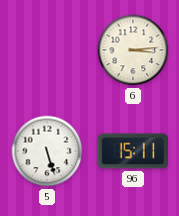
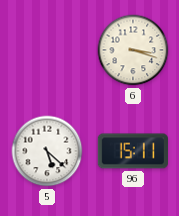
6: 3:14 -> 3:18
5: 5:27 -> 5:22
